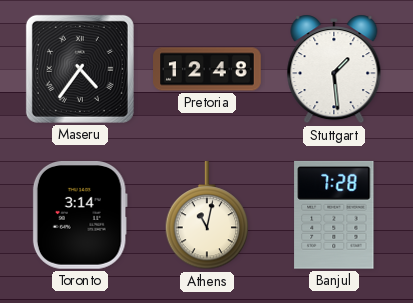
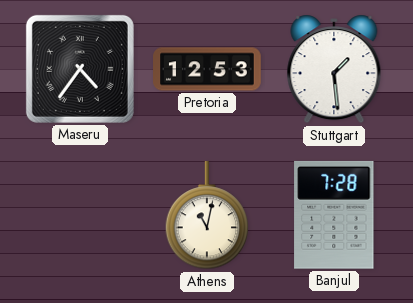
Pretoria: 12:48 -> 12:53
Toronto: 3:14 -> none
